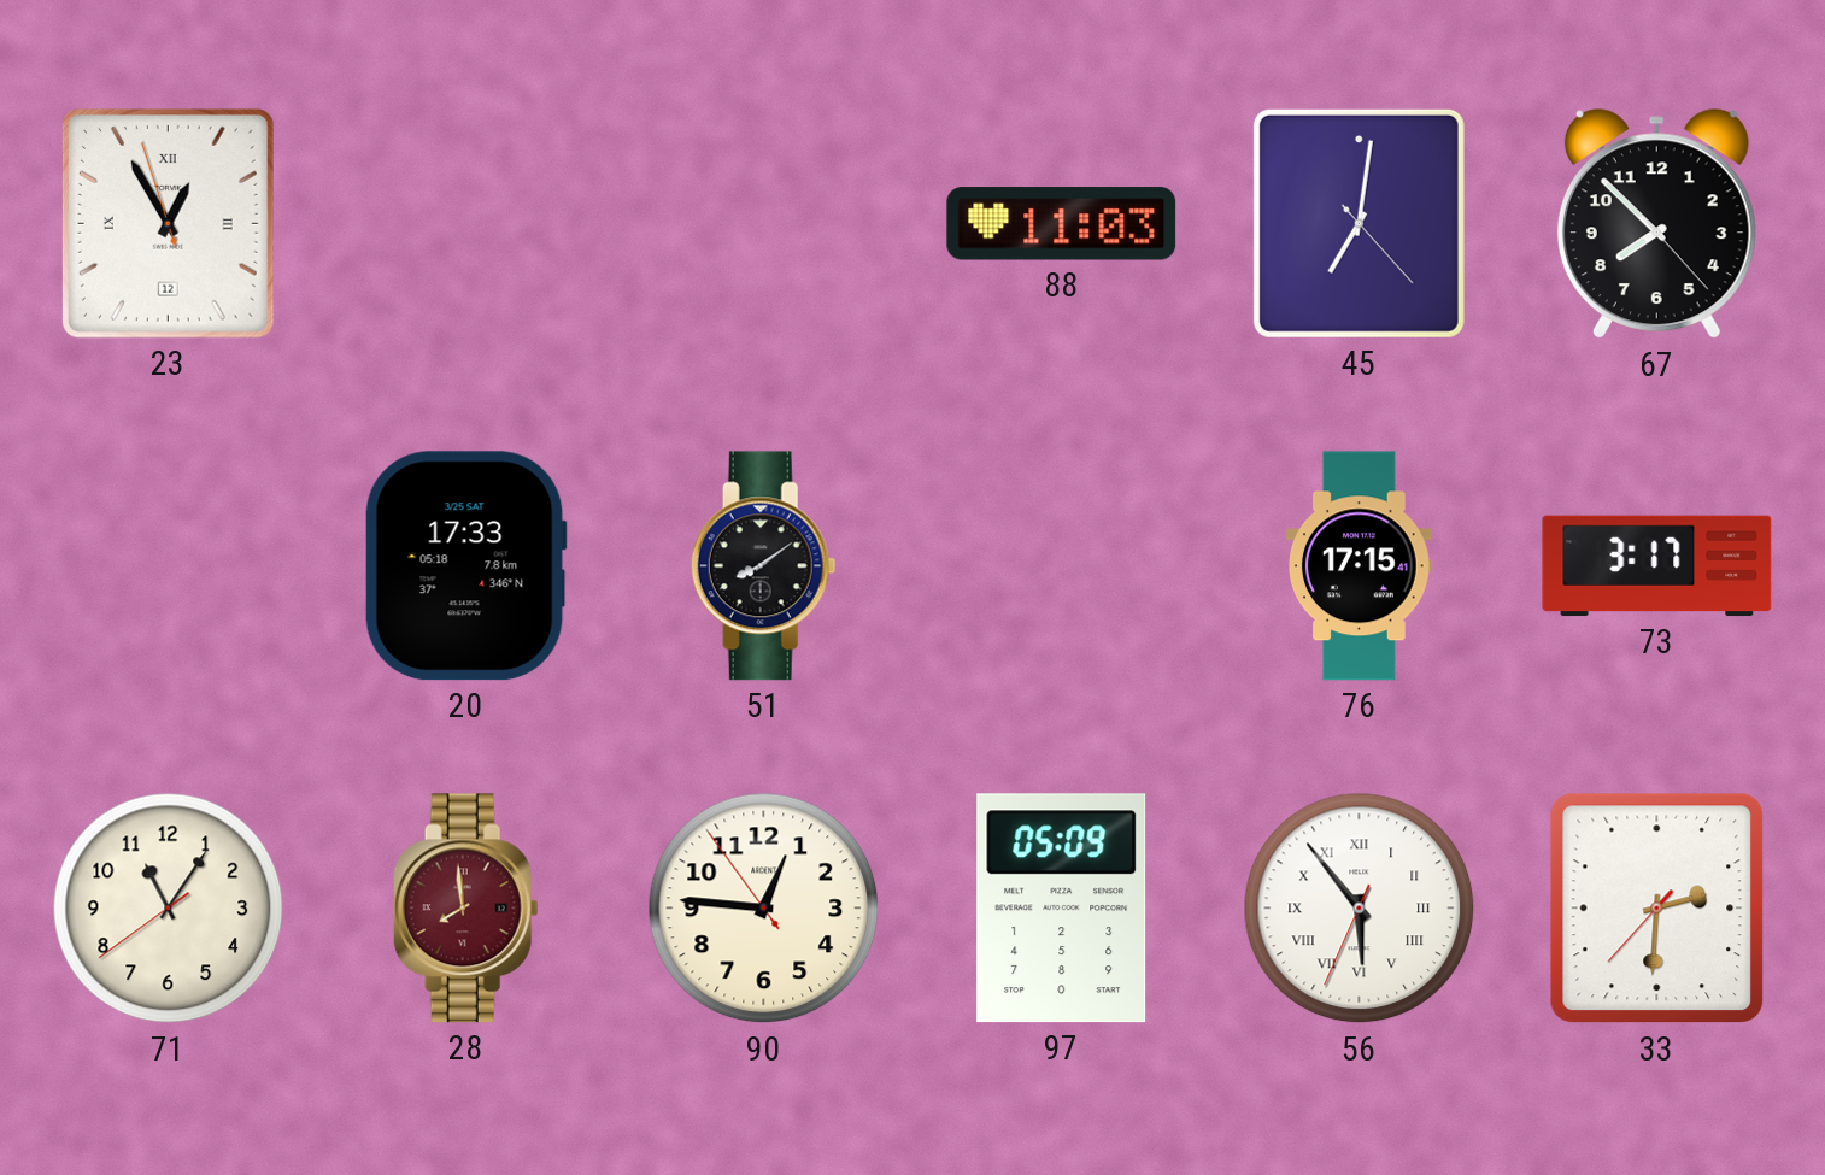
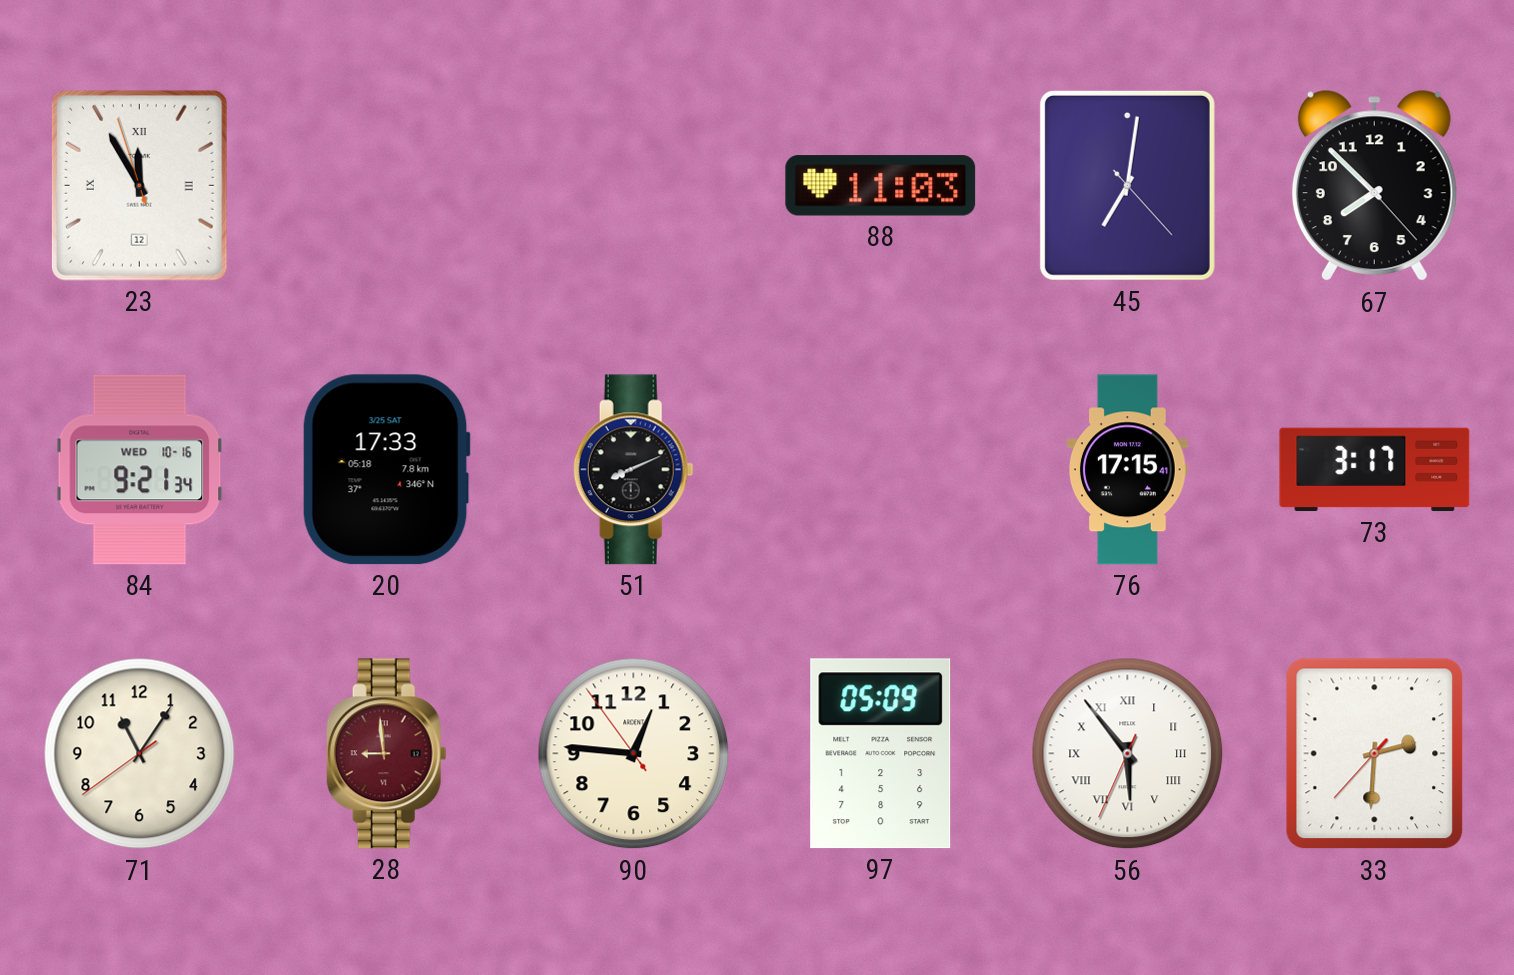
23: 12:54 -> 11:54
84: none -> 9:21
51: 8:09 -> 8:11
28: 7:59 -> 8:59
